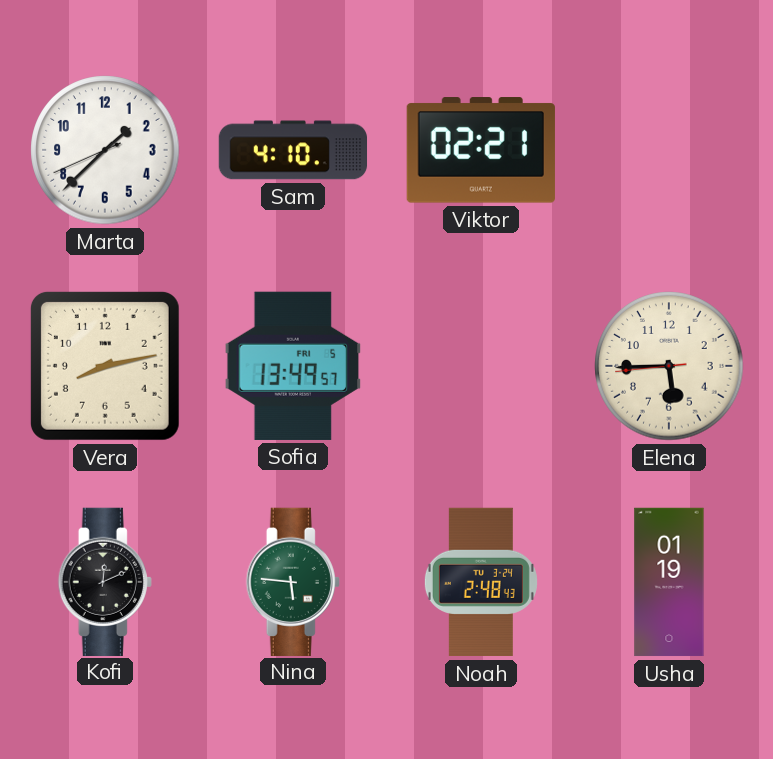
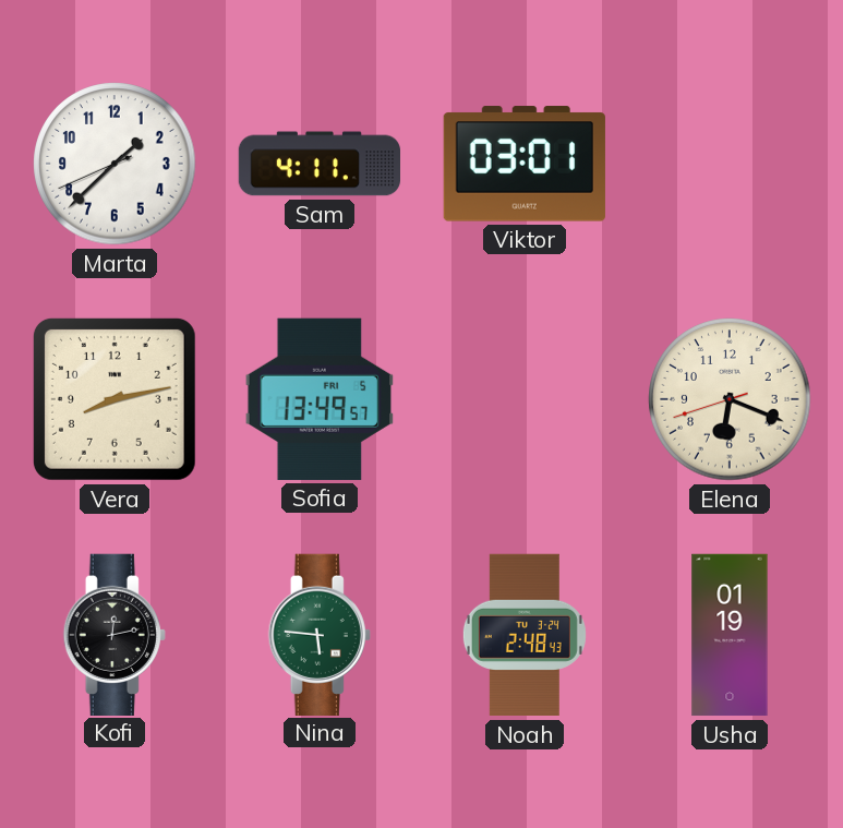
Sam: 4:10 -> 4:11
Viktor: 02:21 -> 03:01
Elena: 5:44 -> 6:18
Kofi: 12:11 -> 12:13
